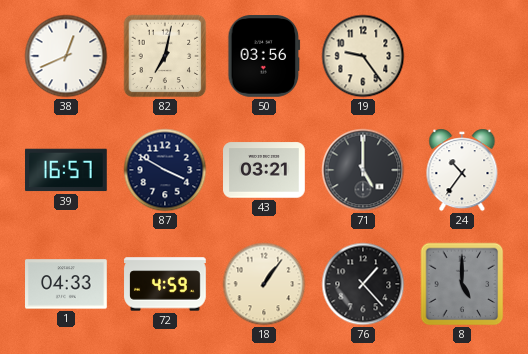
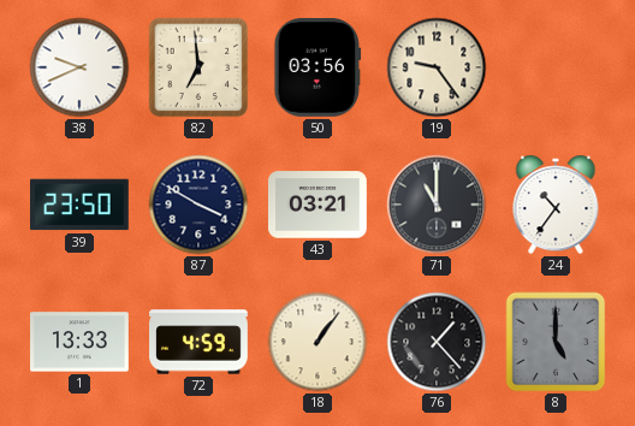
38: 12:41 -> 9:41
82: 7:02 -> 6:59
39: 16:57 -> 23:50
71: 5:00 -> 11:00
1: 04:33 -> 13:33
